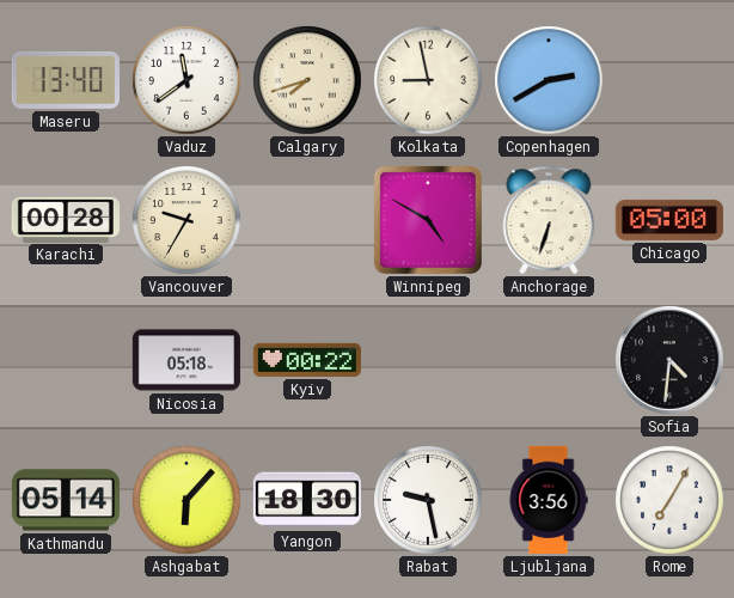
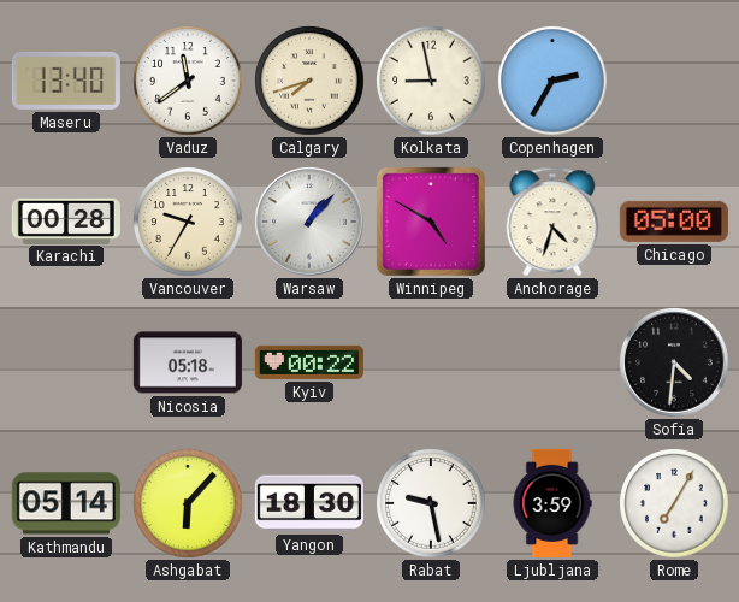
Copenhagen: 2:40 -> 2:35
Warsaw: none -> 1:07
Anchorage: 6:33 -> 4:33
Ljubljana: 3:56 -> 3:59
